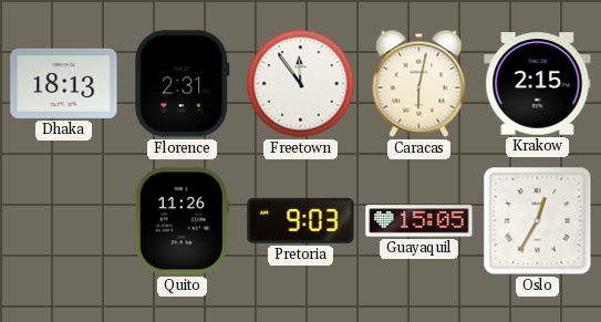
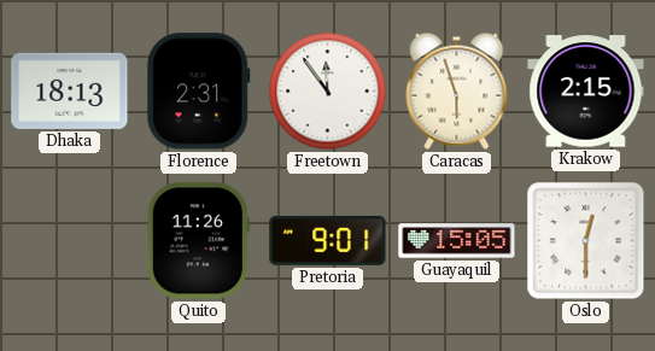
Caracas: 6:02 -> 5:57
Pretoria: 9:03 -> 9:01
Oslo: 12:35 -> 12:30
